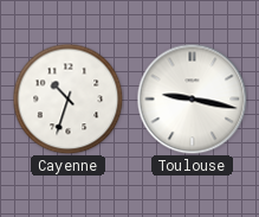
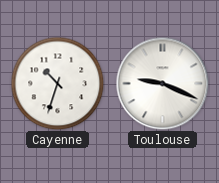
Toulouse: 9:17 -> 9:19
